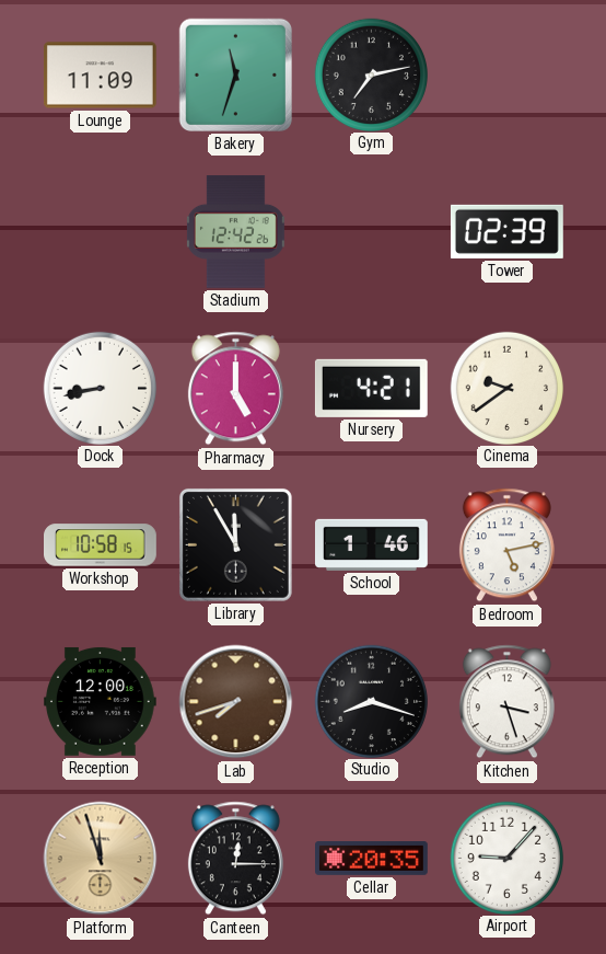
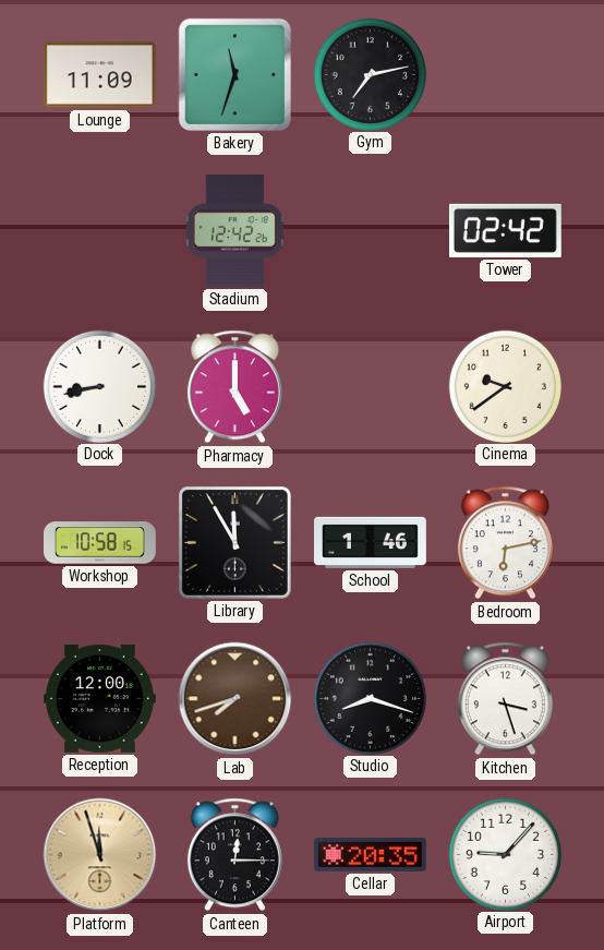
Tower: 02:39 -> 02:42
Nursery: 4:21 -> none
Bedroom: 5:13 -> 6:13
